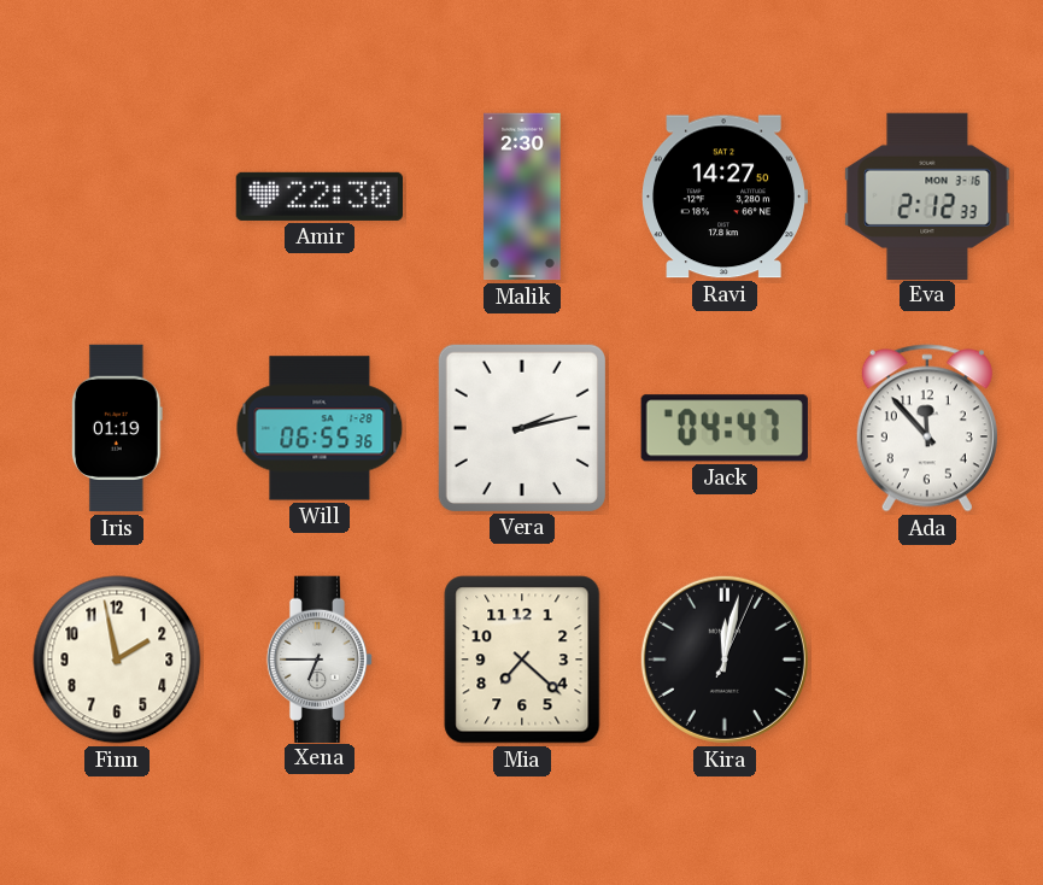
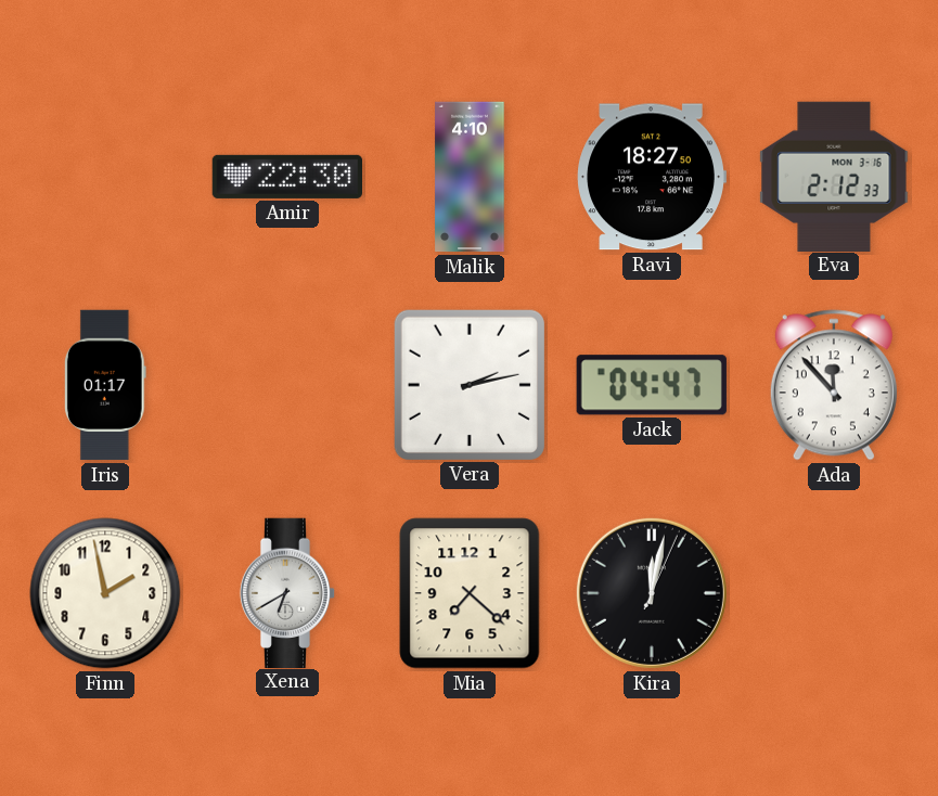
Malik: 2:30 -> 4:10
Ravi: 14:27 -> 18:27
Iris: 01:19 -> 01:17
Will: 06:55 -> none
Xena: 6:45 -> 6:40
